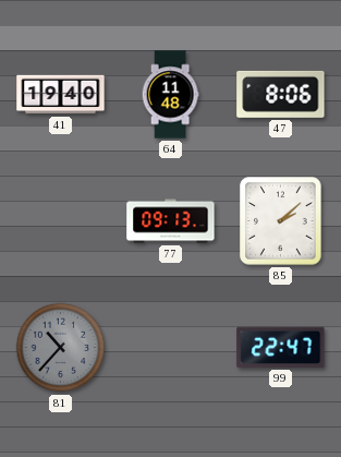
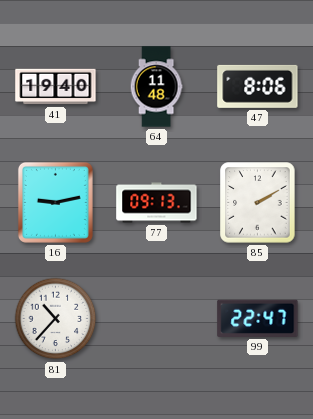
16: none -> 9:13
85: 2:08 -> 2:10
81 dial: grey -> white
